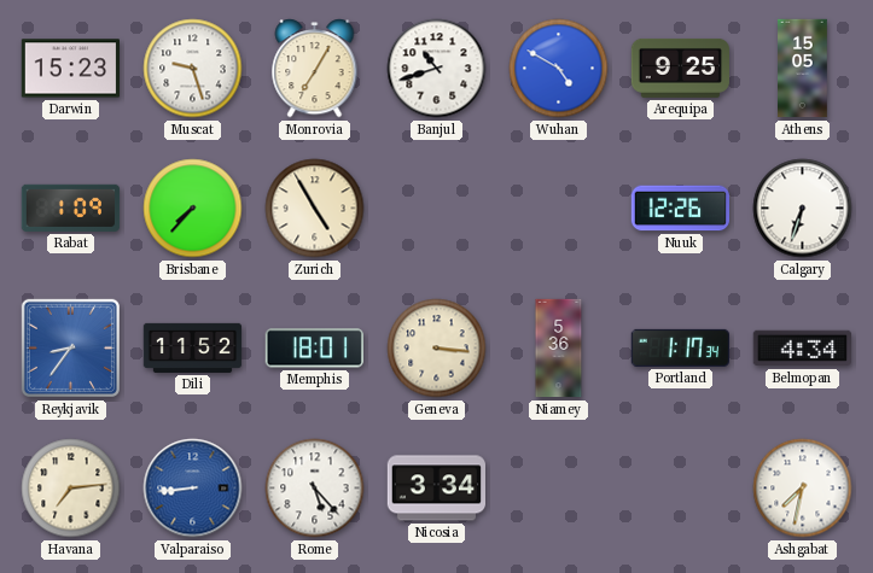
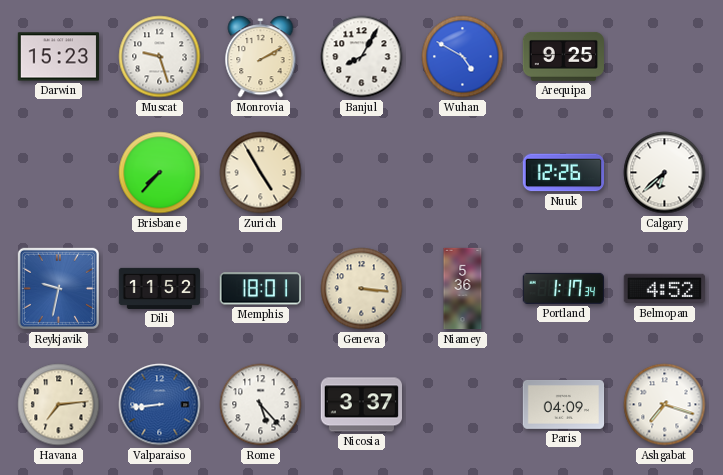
Monrovia: 7:05 -> 2:10
Banjul: 10:42 -> 8:05
Athens: 15:05 -> none
Rabat: 1:09 -> none
Calgary: 6:33 -> 6:38
Reykjavik: 8:36 -> 9:32
Belmopan: 4:34 -> 4:52
Nicosia: 3:34 -> 3:37
Paris: none -> 04:09
Ashgabat: 7:32 -> 7:18
